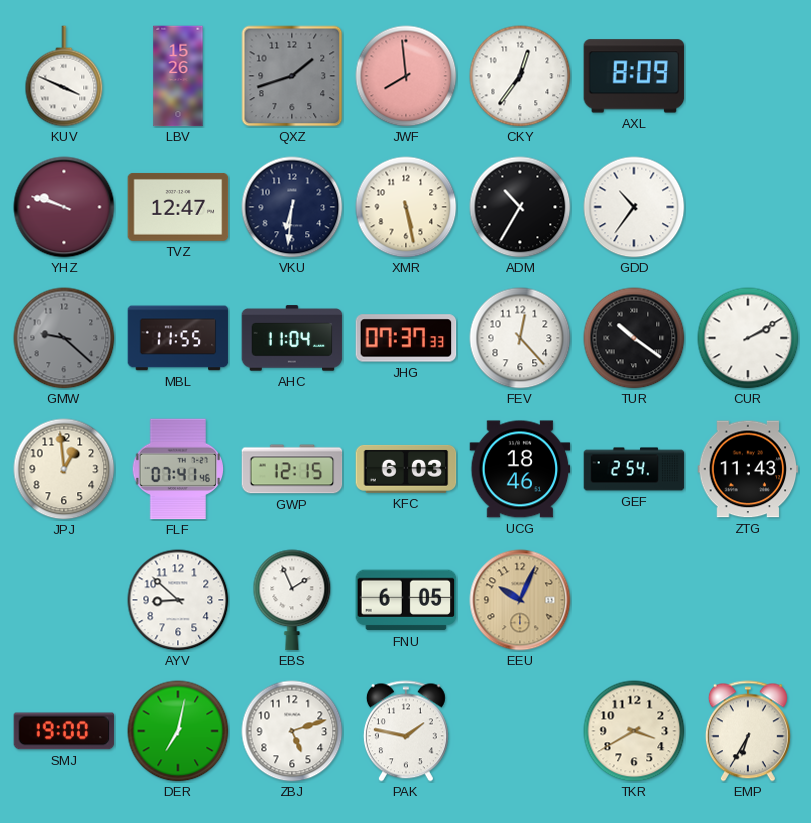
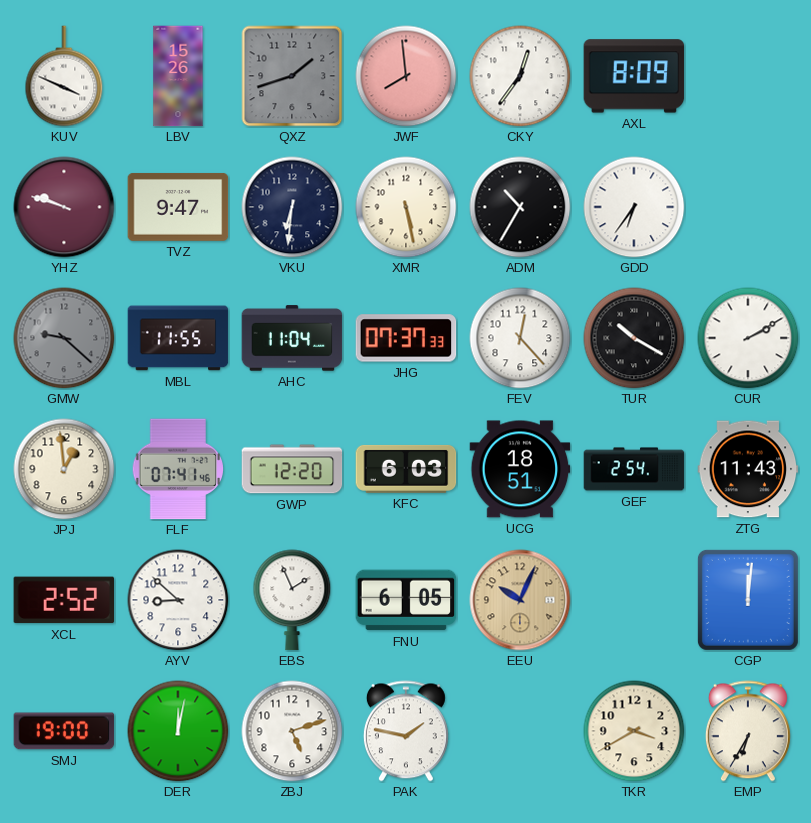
TVZ: 12:47 -> 9:47
GDD: 10:36 -> 6:36
TUR: 10:21 -> 10:20
GWP: 12:15 -> 12:20
UCG: 18:46 -> 18:51
XCL: none -> 2:52
CGP: none -> 12:01
DER: 7:02 -> 12:02
